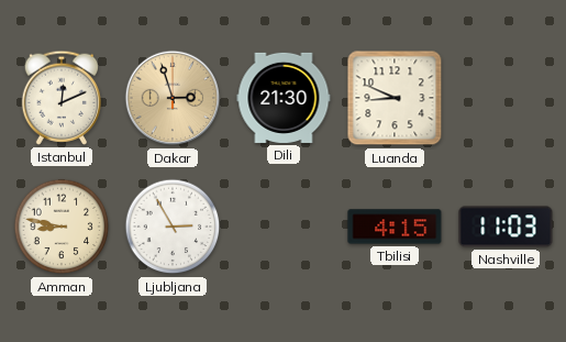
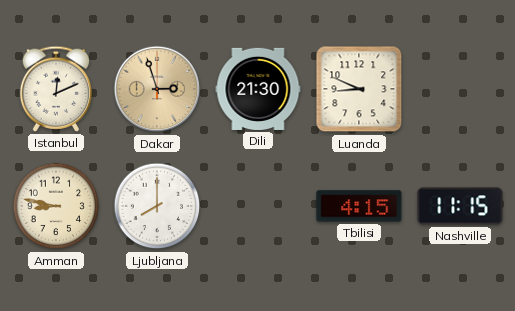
Ljubljana: 2:55 -> 8:00
Nashville: 11:03 -> 11:15
